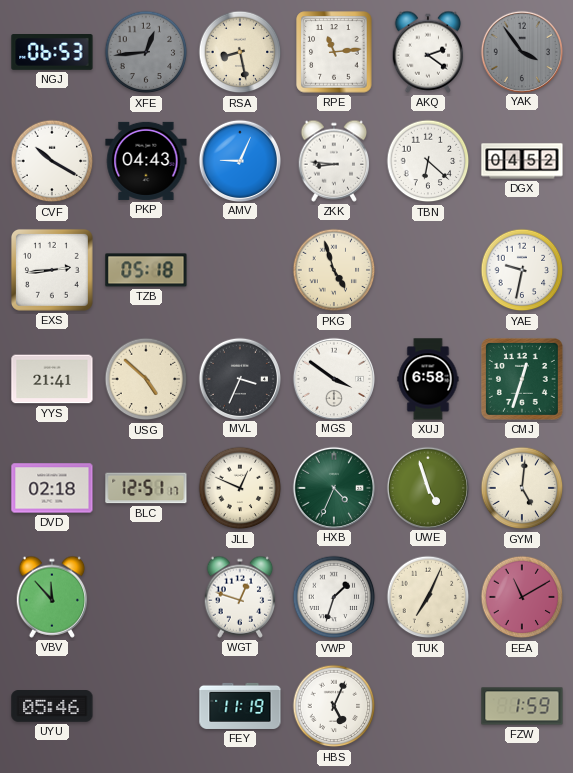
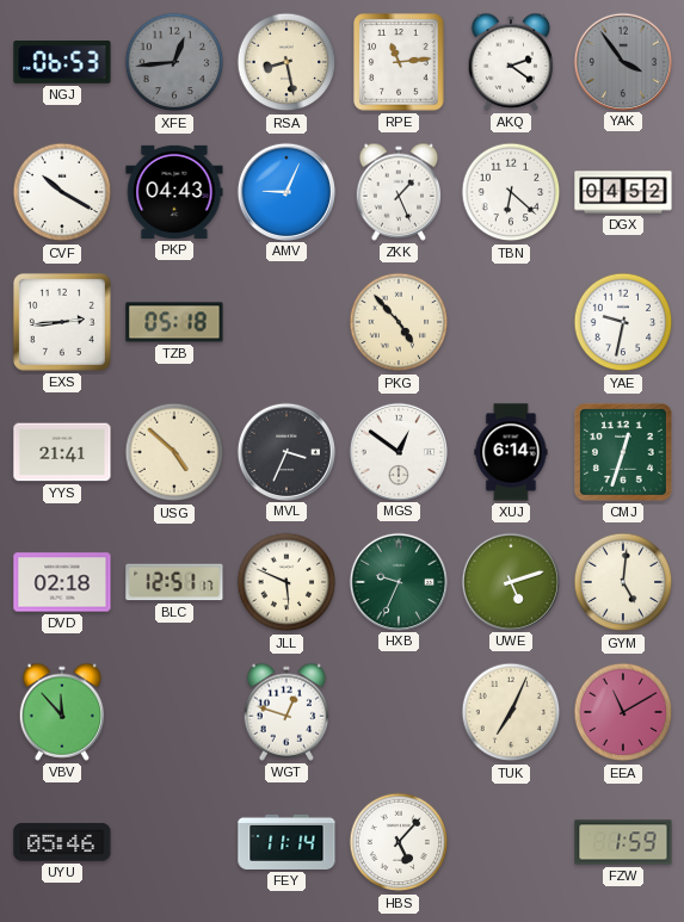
ZKK: 8:46 -> 1:26
PKG: 4:57 -> 4:53
MGS: 3:51 -> 12:51
XUJ: 6:58 -> 6:14
JLL: 12:49 -> 5:49
HXB: 4:34 -> 9:34
UWE: 4:57 -> 5:12
VWP: 1:33 -> none
FEY: 11:19 -> 11:14
HBS: 5:04 -> 5:07
